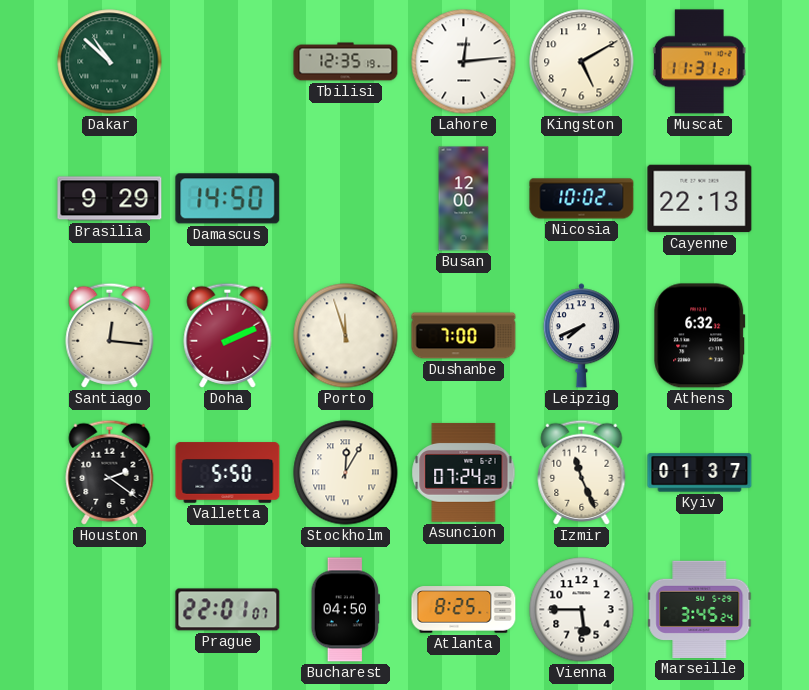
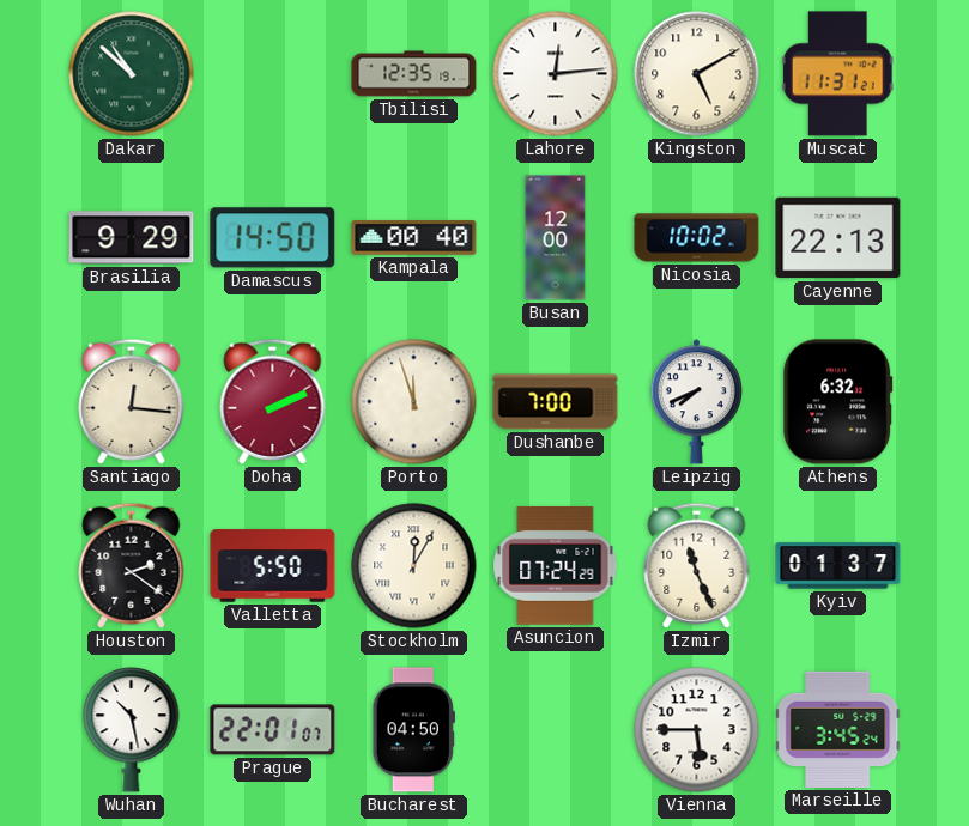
Kampala: none -> 00:40
Wuhan: none -> 10:28
Atlanta: 8:25 -> none
